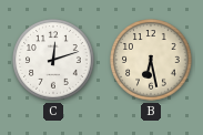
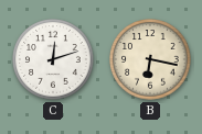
B: 6:28 -> 6:17
